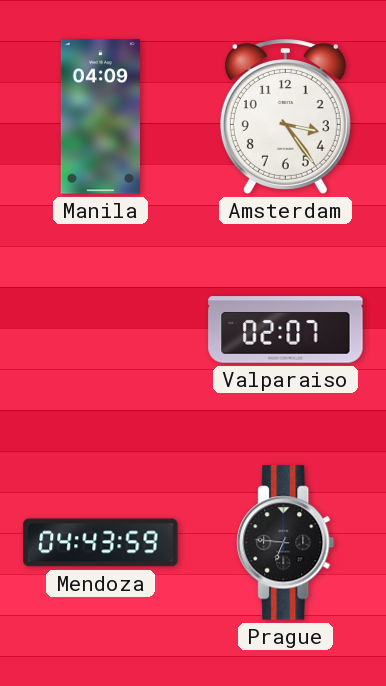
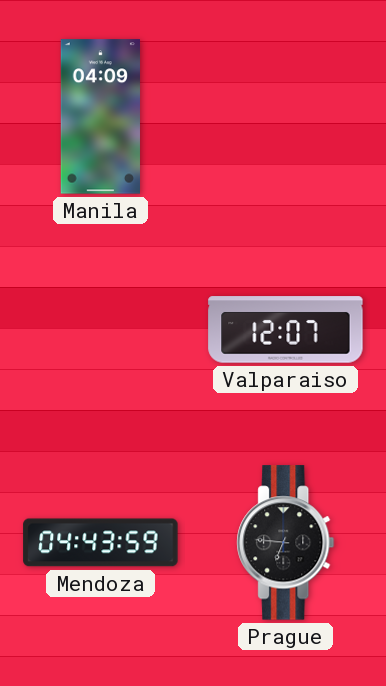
Amsterdam: 3:24 -> none
Valparaiso: 02:07 -> 12:07
